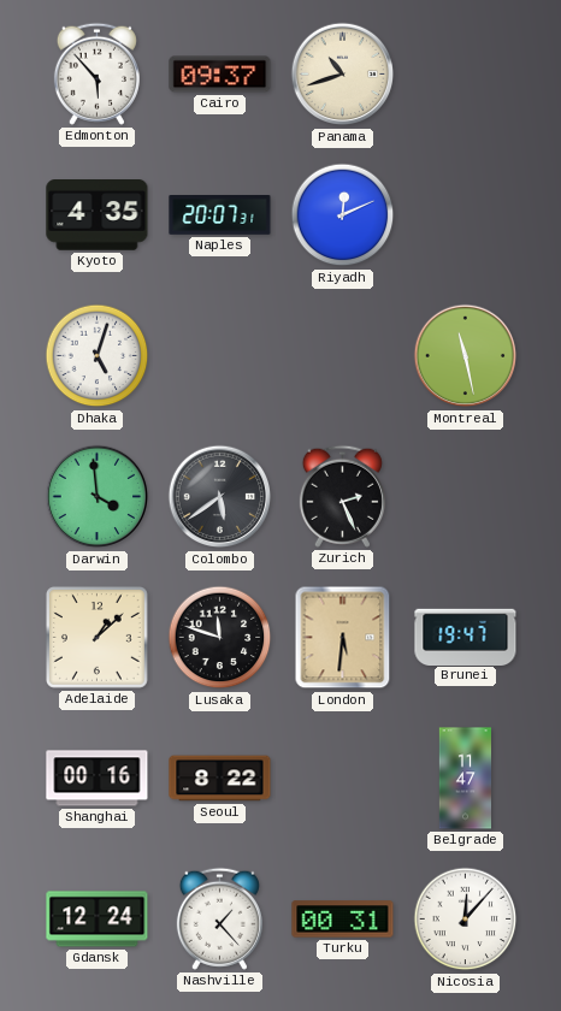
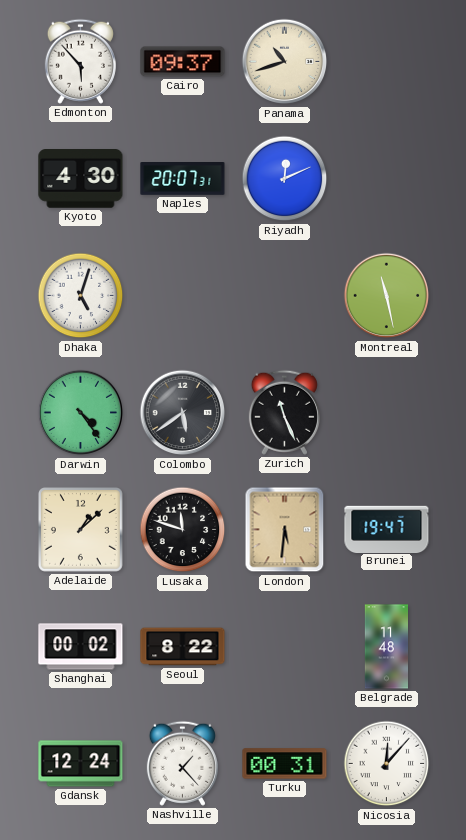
Kyoto: 4:35 -> 4:30
Darwin: 3:59 -> 4:24
Zurich: 2:26 -> 11:26
Shanghai: 00:16 -> 00:02
Belgrade: 11:47 -> 11:48
